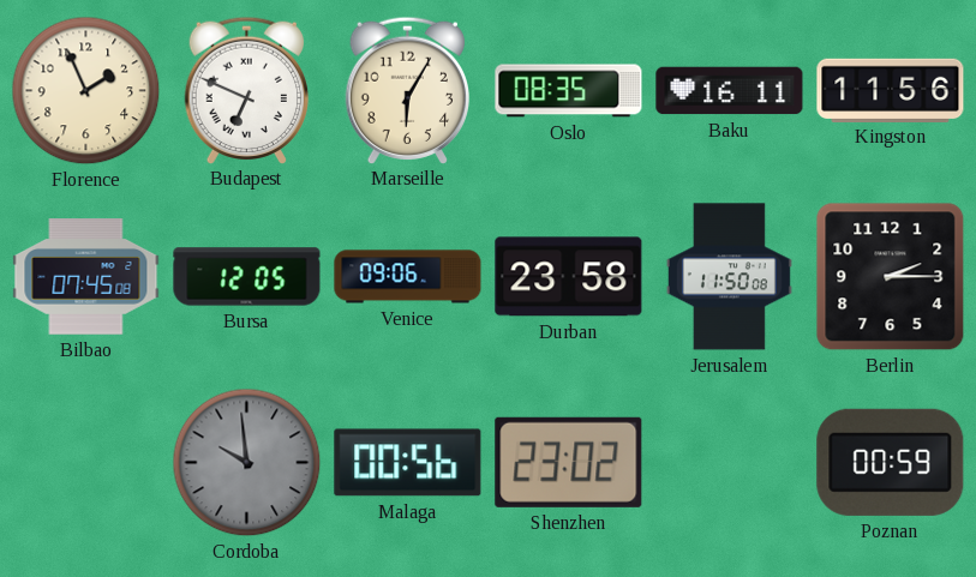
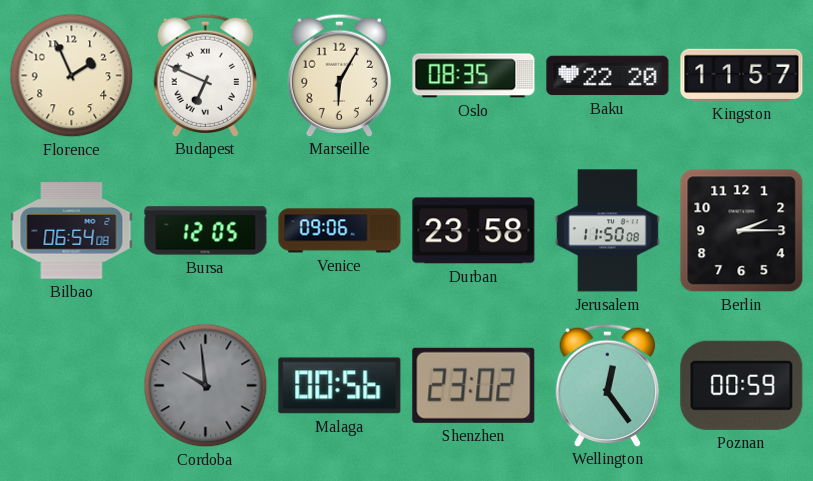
Baku: 16:11 -> 22:20
Kingston: 11:56 -> 11:57
Bilbao: 07:45 -> 06:54
Wellington: none -> 12:24
